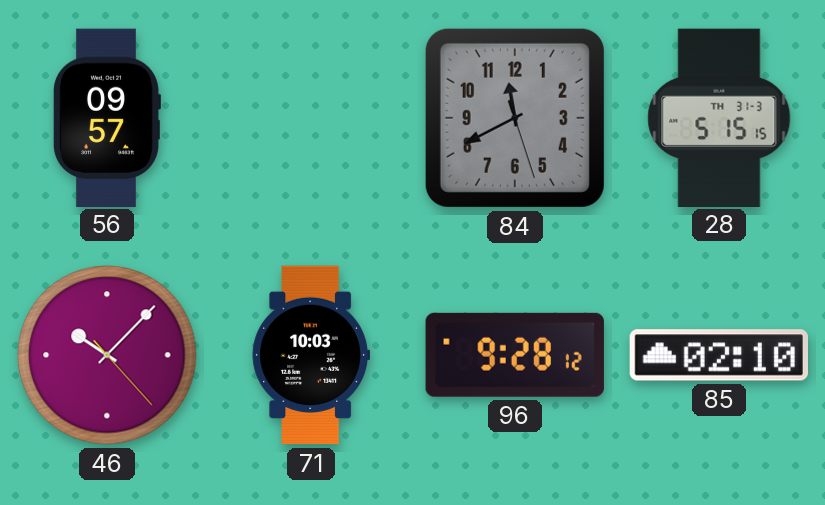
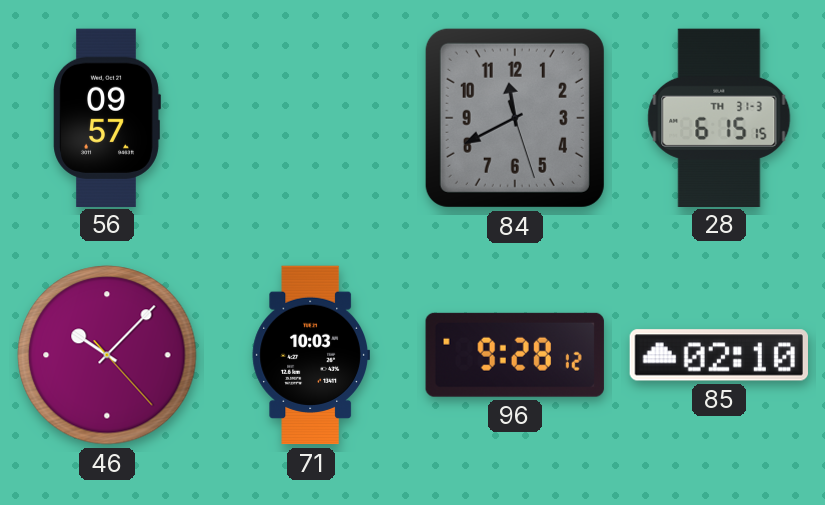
28: 5:15 -> 6:15
